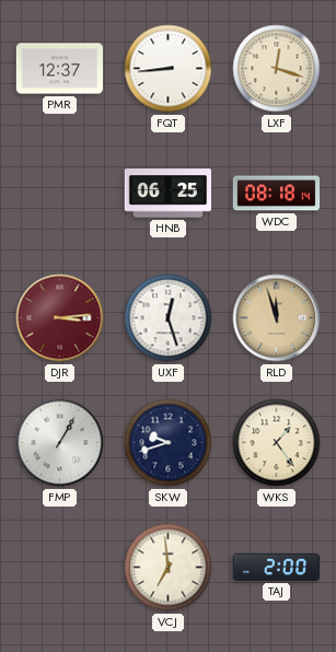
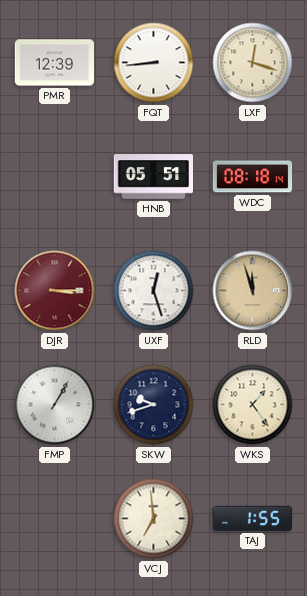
PMR: 12:37 -> 12:39
HNB: 06:25 -> 05:51
DJR: 3:14 -> 3:15
TAJ: 2:00 -> 1:55
